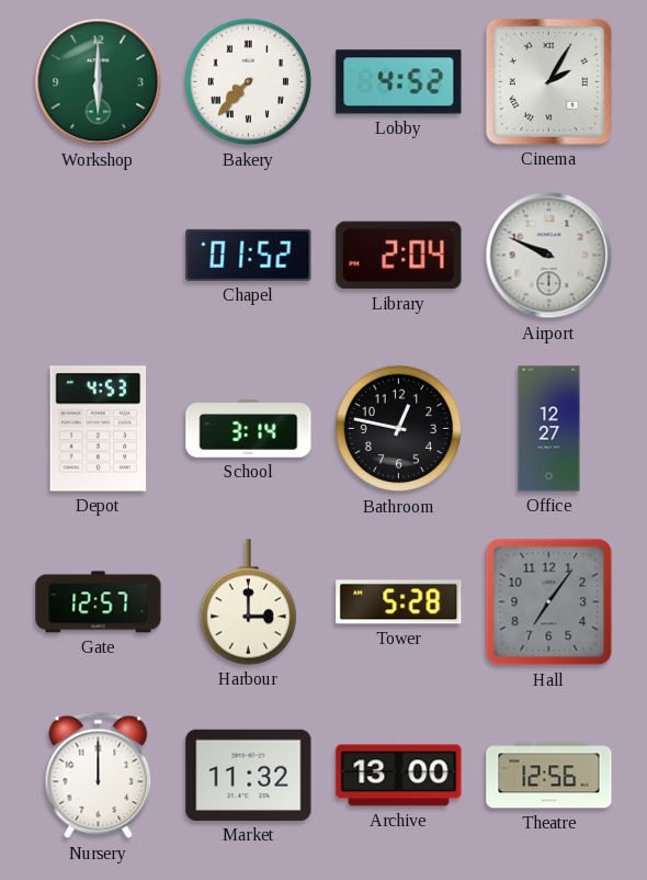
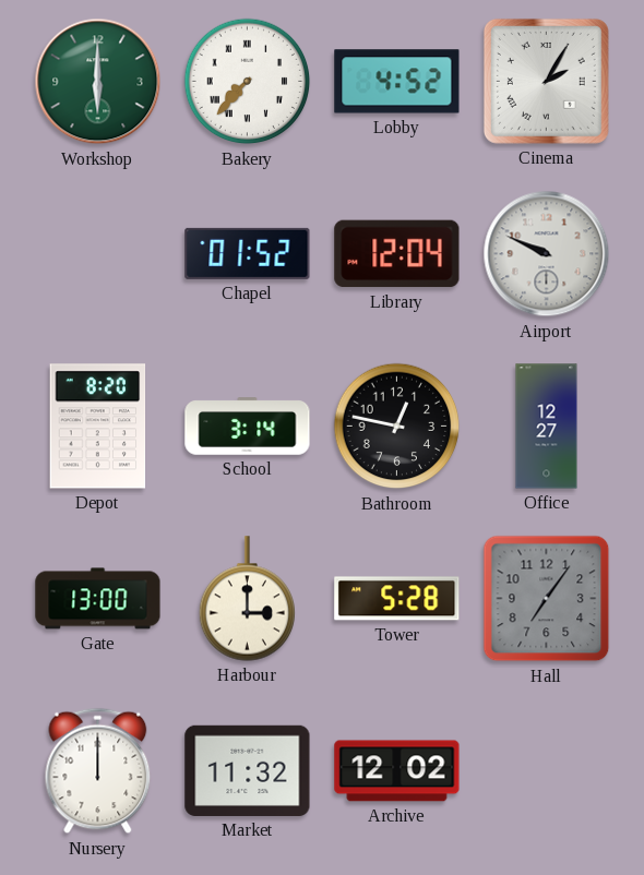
Library: 2:04 -> 12:04
Depot: 4:53 -> 8:20
Gate: 12:57 -> 13:00
Archive: 13:00 -> 12:02
Theatre: 12:56 -> none
